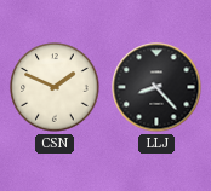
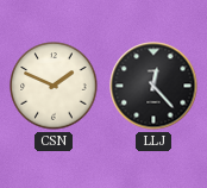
LLJ: 8:23 -> 12:23
